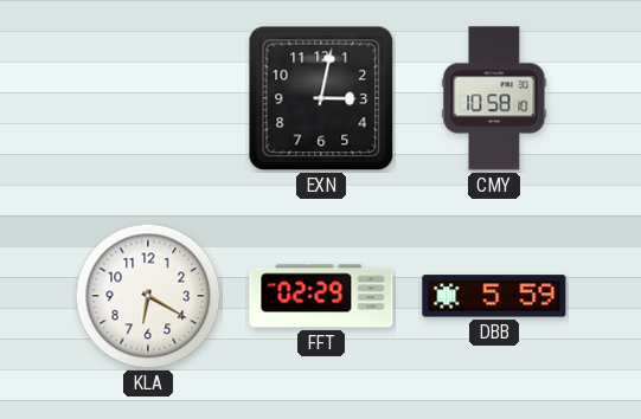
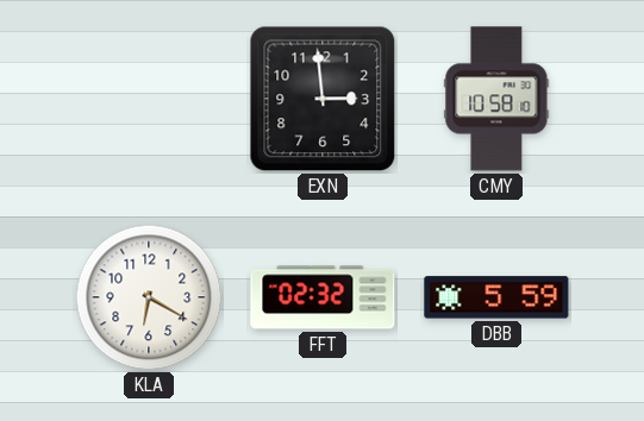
EXN: 3:02 -> 2:59
FFT: 02:29 -> 02:32
